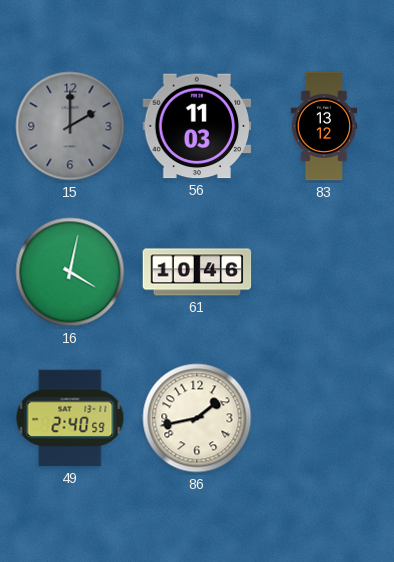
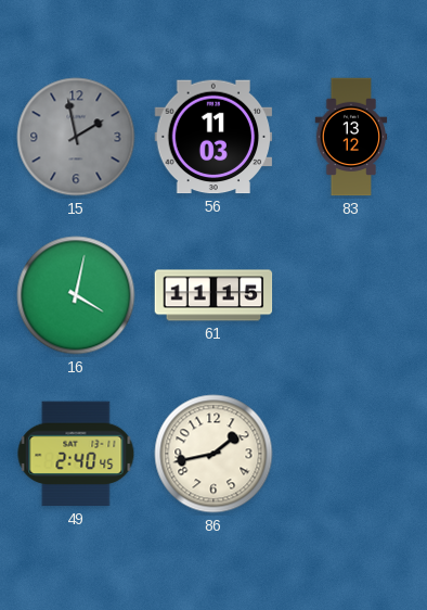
15: 2:00 -> 1:58
61: 10:46 -> 11:15
49: 2:40:59 -> 2:40:45
